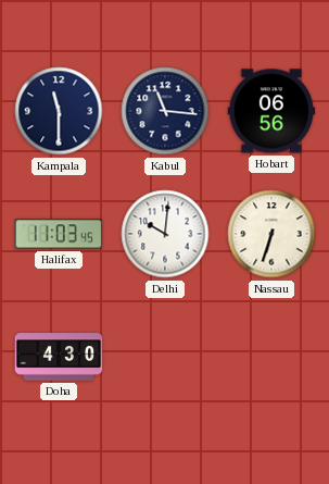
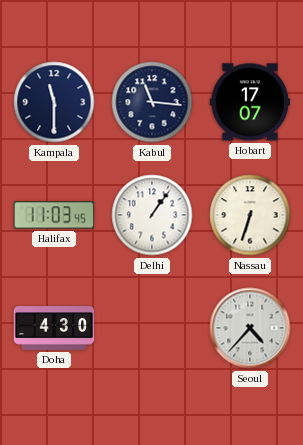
Hobart: 06:56 -> 17:07
Delhi: 10:01 -> 1:06
Seoul: none -> 4:37
